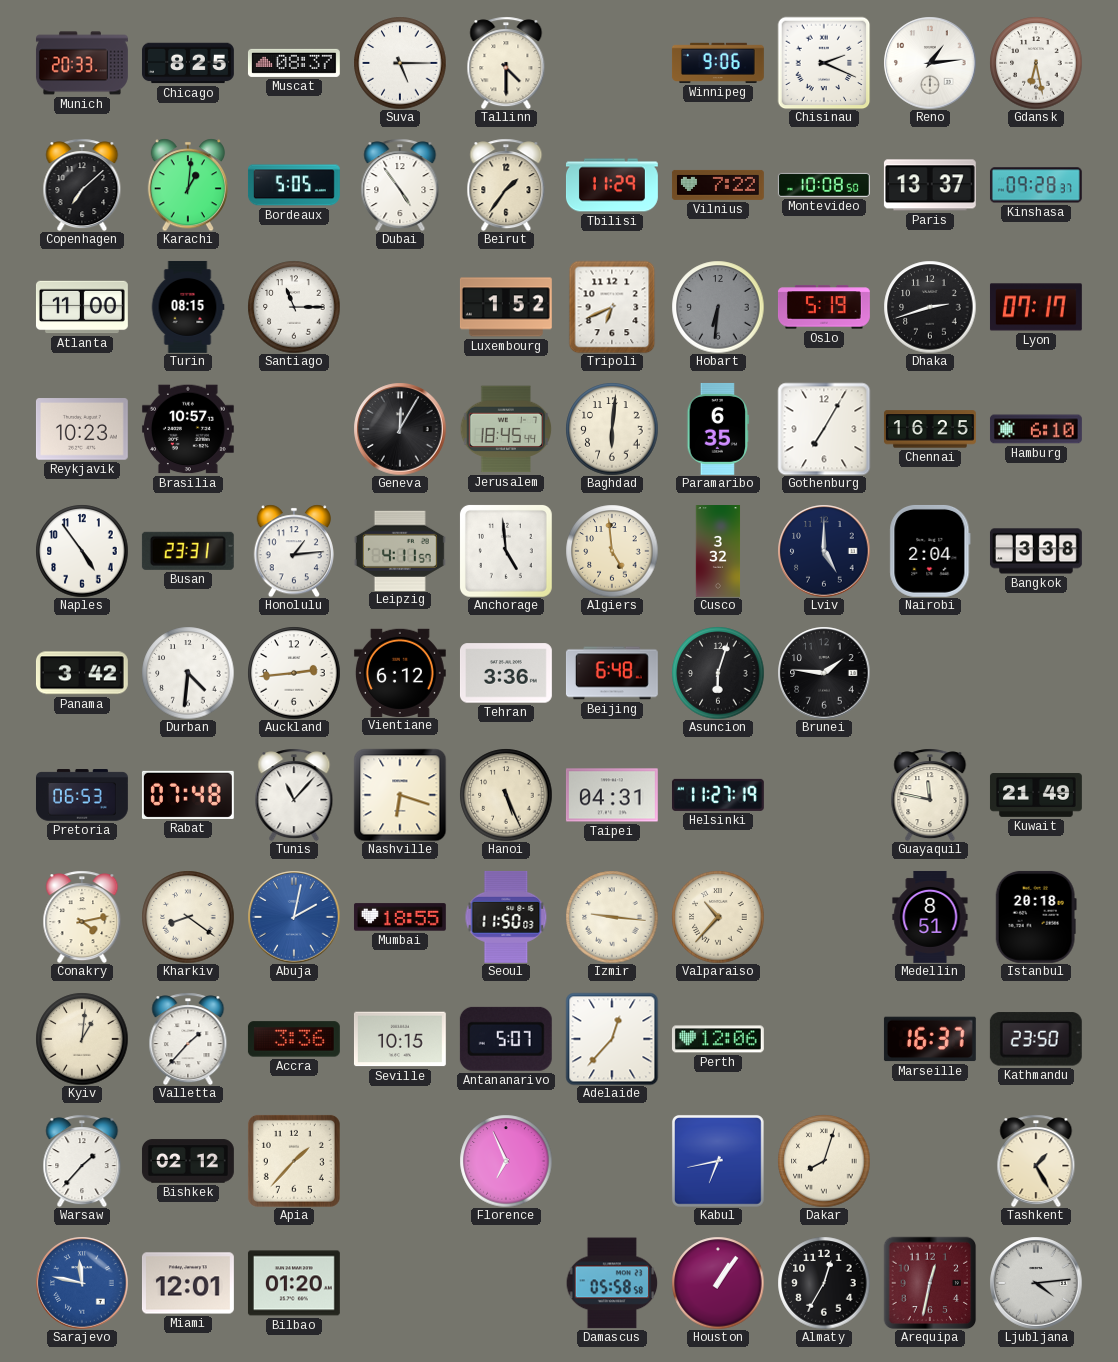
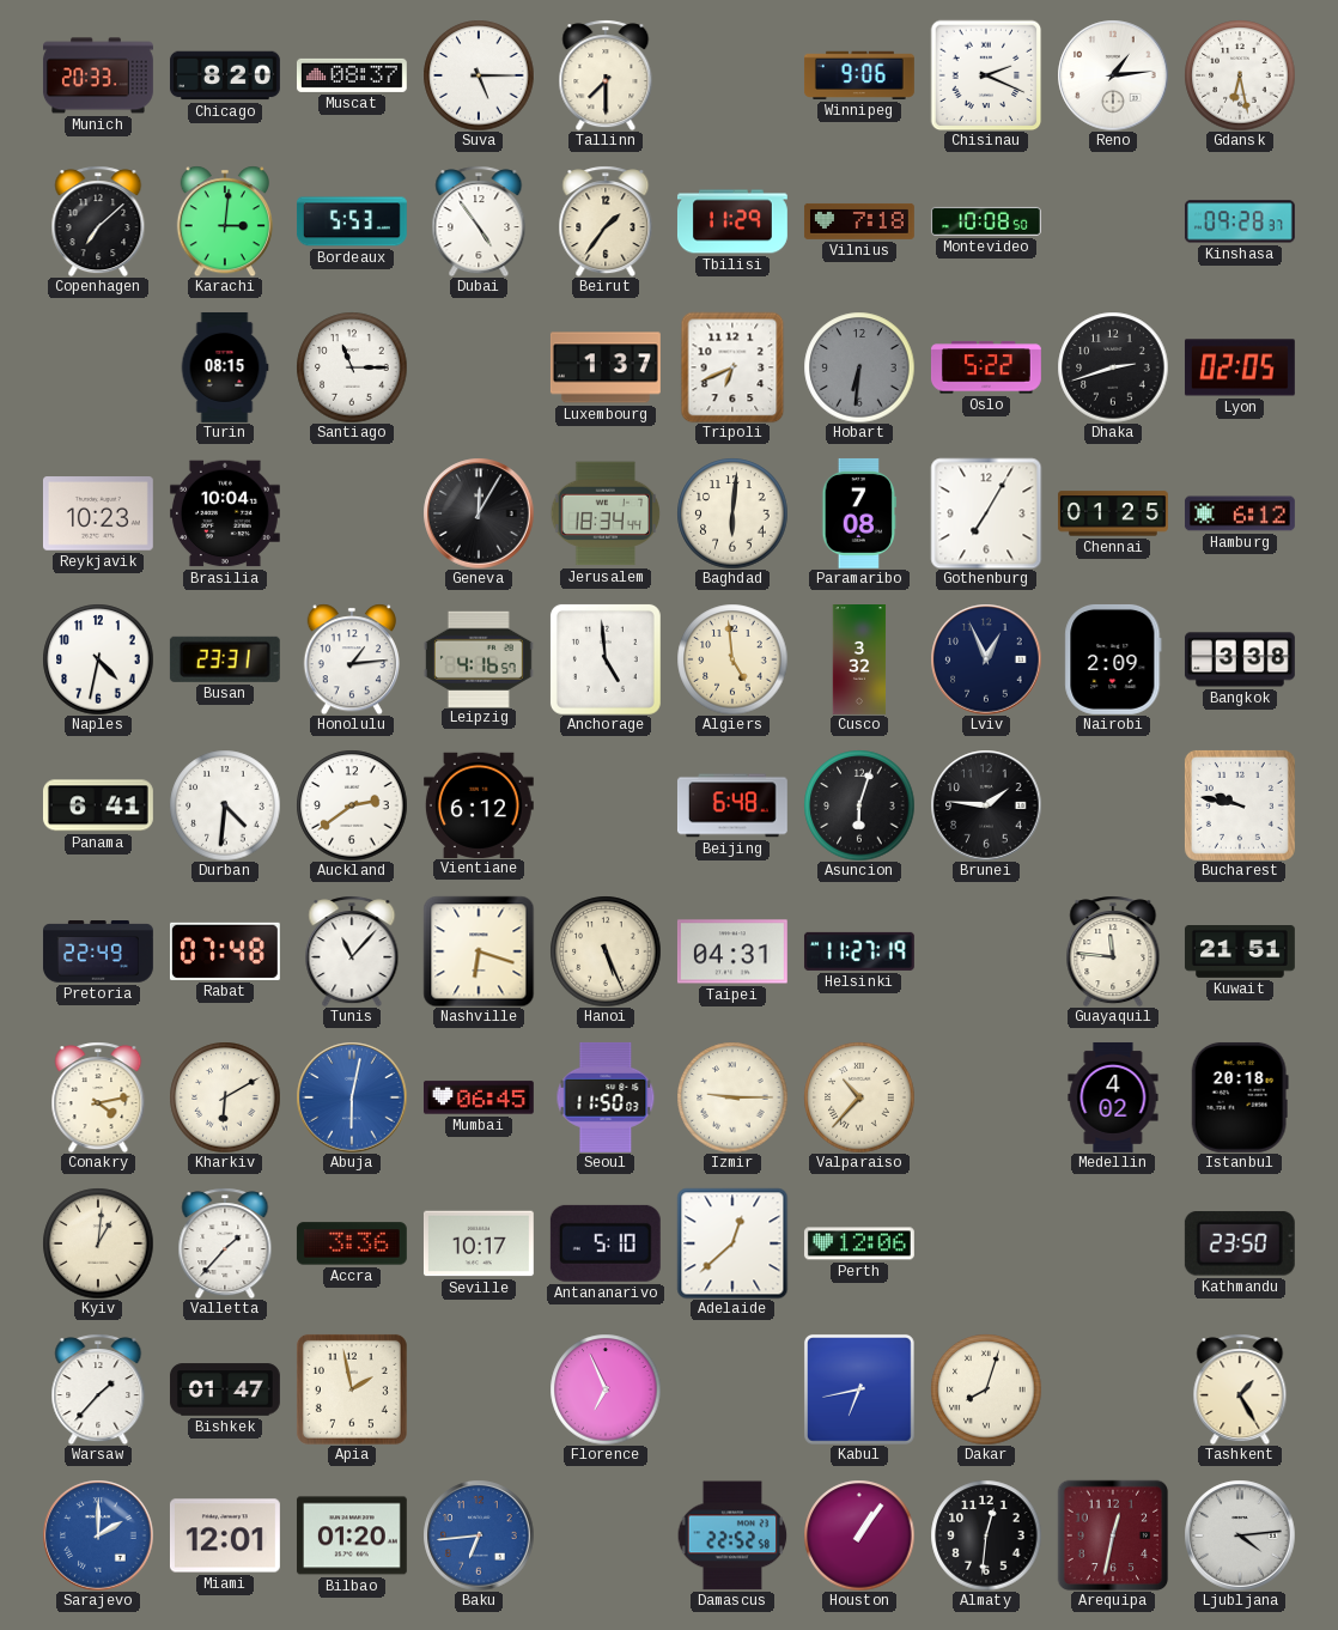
Chicago: 8:25 -> 8:20
Tallinn: 4:30 -> 7:30
Karachi: 1:01 -> 3:01
Bordeaux: 5:05 -> 5:53
Vilnius: 7:22 -> 7:18
Paris: 13:37 -> none
Atlanta: 11:00 -> none
Luxembourg: 1:52 -> 1:37
Oslo: 5:19 -> 5:22
Lyon: 07:17 -> 02:05
Brasilia: 10:57 -> 10:04
Jerusalem: 18:45 -> 18:34
Paramaribo: 6:35 -> 7:08
Chennai: 16:25 -> 01:25
Hamburg: 6:10 -> 6:12
Naples: 4:54 -> 4:32
Leipzig: 4:11 -> 4:16
Lviv: 5:00 -> 12:56
Nairobi: 2:04 -> 2:09
Panama: 3:42 -> 6:41
Auckland: 2:44 -> 2:39
Tehran: 3:36 -> none
Bucharest: none -> 9:47
Pretoria: 06:53 -> 22:49
Guayaquil: 11:47 -> 11:46
Kuwait: 21:49 -> 21:51
Kharkiv: 8:21 -> 6:10
Abuja: 2:02 -> 6:02
Mumbai: 18:55 -> 06:45
Izmir: 9:16 -> 9:15
Medellin: 8:51 -> 4:02
Seville: 10:15 -> 10:17
Antananarivo: 5:07 -> 5:10
Adelaide: 12:37 -> 12:38
Marseille: 16:37 -> none
Bishkek: 02:12 -> 01:47
Apia: 1:37 -> 1:58
Sarajevo: 11:47 -> 2:00
Baku: none -> 6:44
Damascus: 05:58 -> 22:52
Almaty: 12:35 -> 12:31
